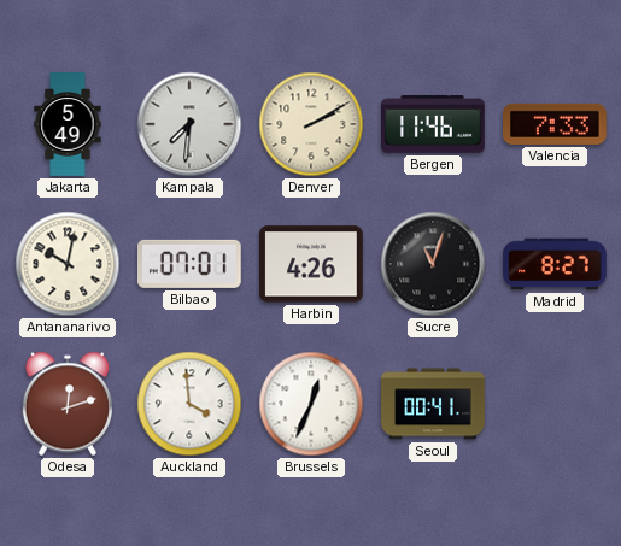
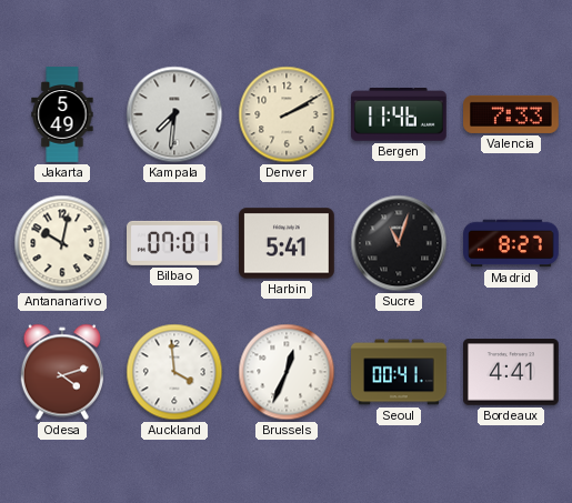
Harbin: 4:26 -> 5:41
Odesa: 12:12 -> 4:12
Bordeaux: none -> 4:41
